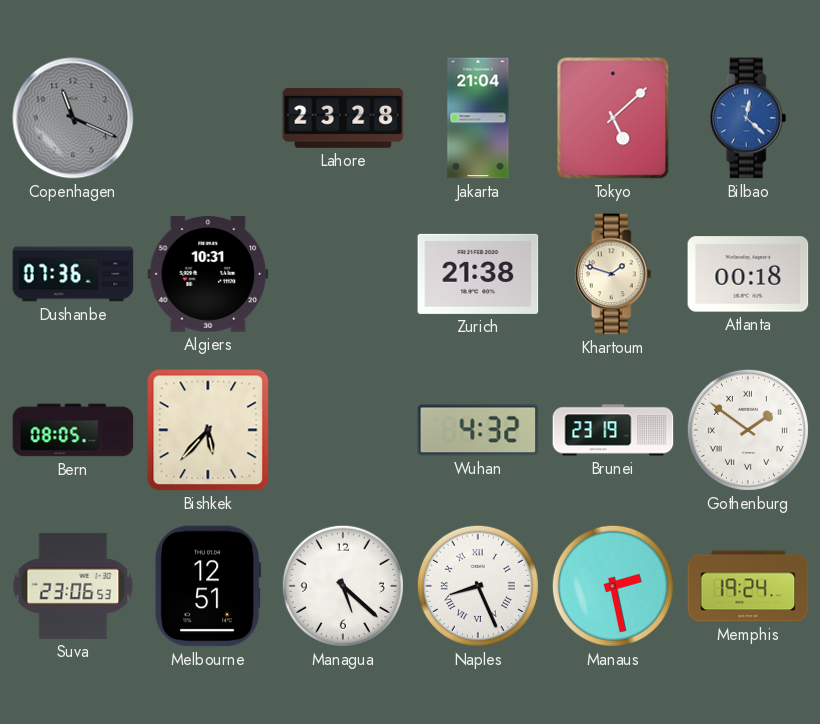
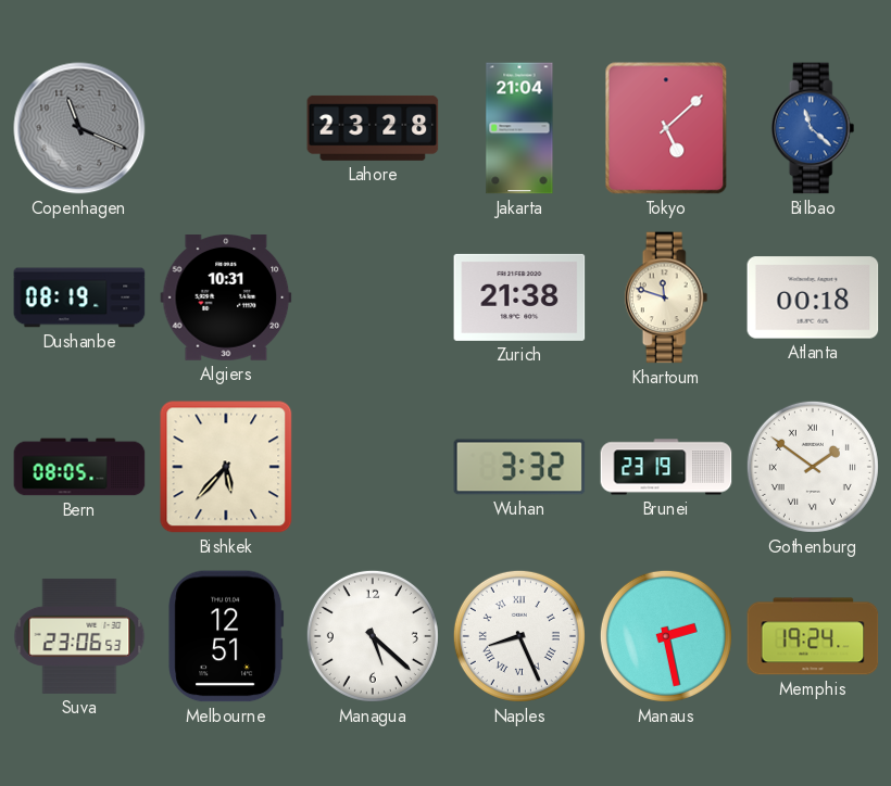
Bilbao: 12:22 -> 11:22
Dushanbe: 07:36 -> 08:19
Khartoum: 1:48 -> 11:48
Wuhan: 4:32 -> 3:32
